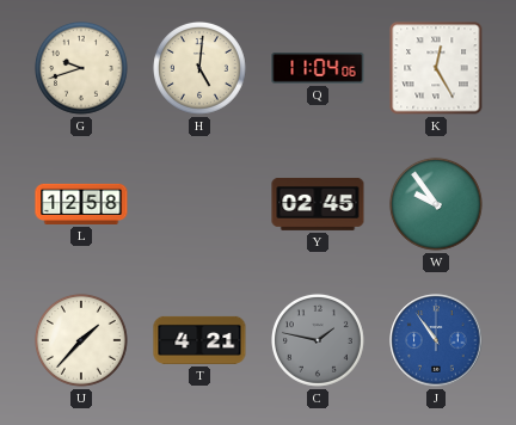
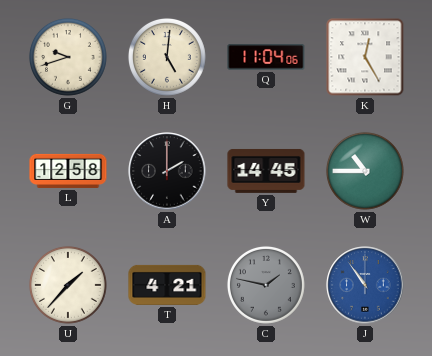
A: none -> 2:00
Y: 02:45 -> 14:45
W: 9:54 -> 10:45
